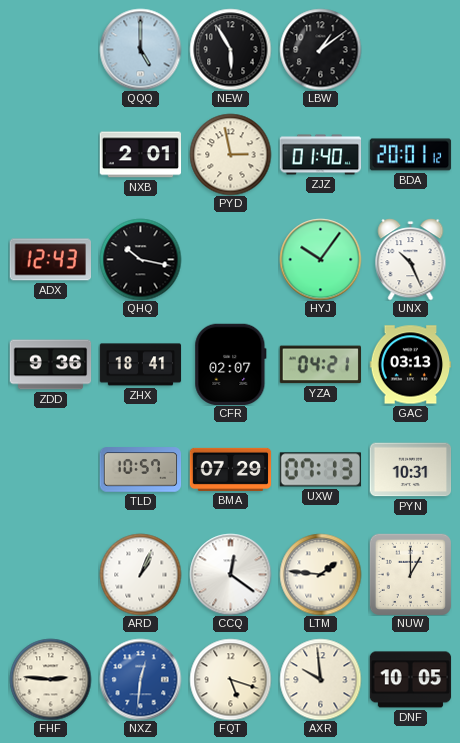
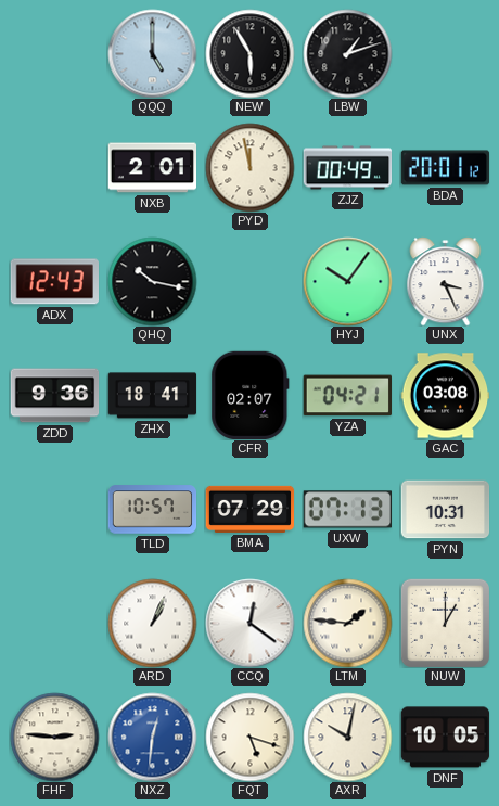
LBW: 1:09 -> 1:12
PYD: 2:58 -> 11:58
ZJZ: 01:40 -> 00:49
UNX: 10:26 -> 3:26
GAC: 03:13 -> 03:08
AXR: 9:59 -> 10:02
